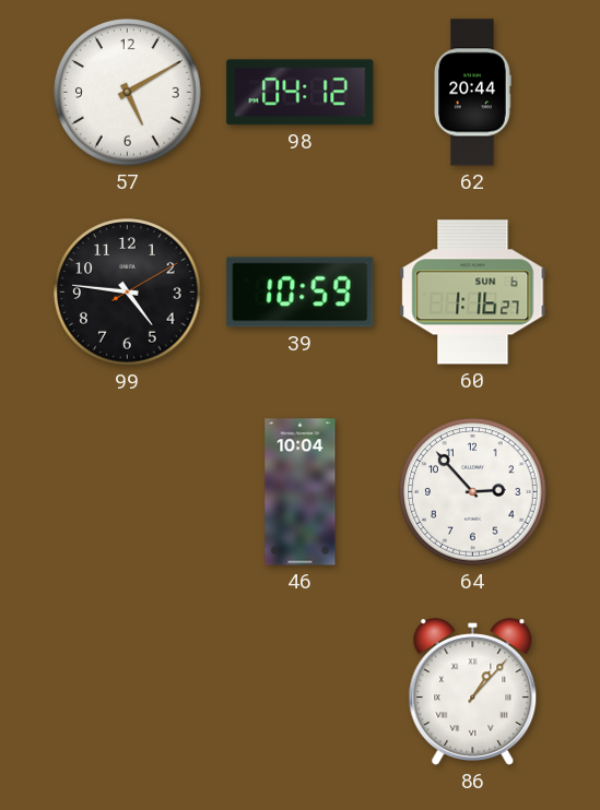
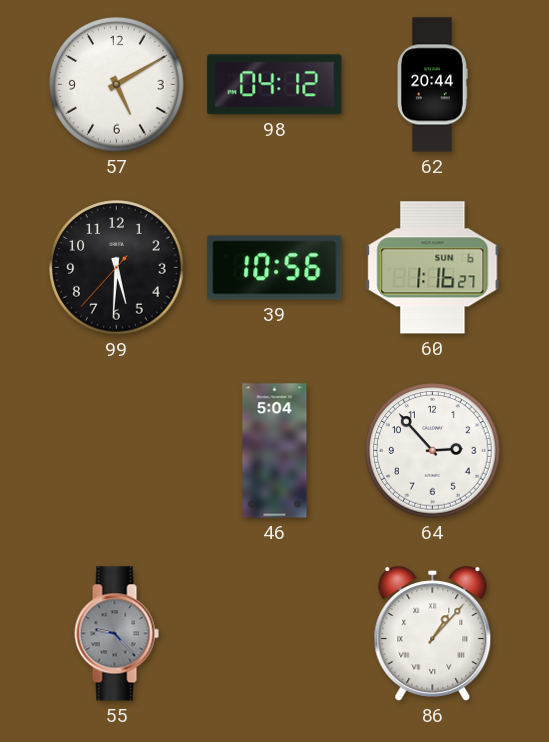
99: 4:46 -> 5:30
39: 10:59 -> 10:56
46: 10:04 -> 5:04
55: none -> 9:23
